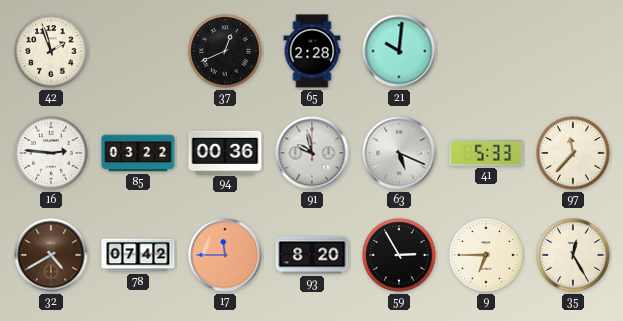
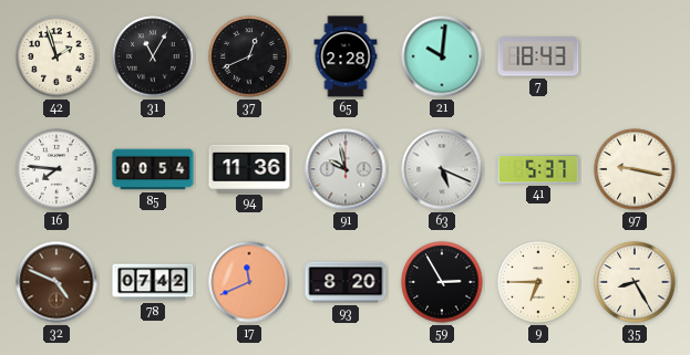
31: none -> 11:05
7: none -> 18:43
16: 2:46 -> 7:46
85: 03:22 -> 00:54
94: 00:36 -> 11:36
41: 5:33 -> 5:37
97: 11:37 -> 9:17
32: 4:40 -> 4:49
17: 11:45 -> 11:41
35: 12:25 -> 8:25
